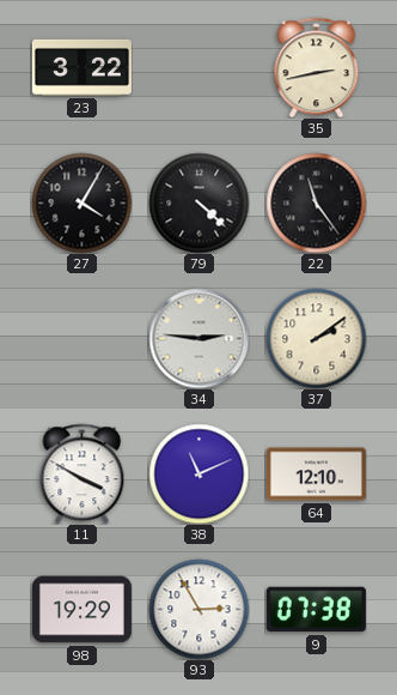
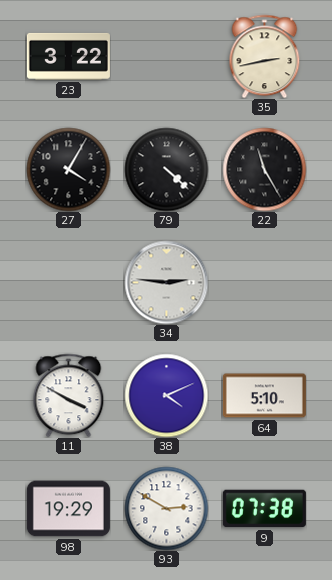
22: 11:24 -> 11:25
37: 2:09 -> none
38: 11:11 -> 4:11
64: 12:10 -> 5:10
93: 2:55 -> 2:50
